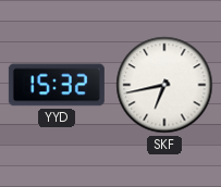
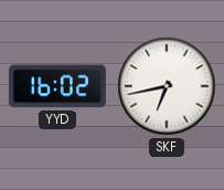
YYD: 15:32 -> 16:02
